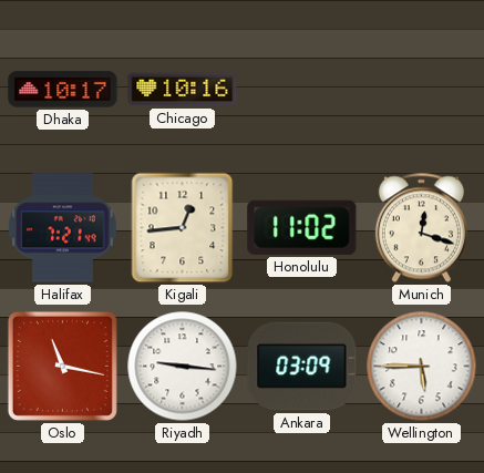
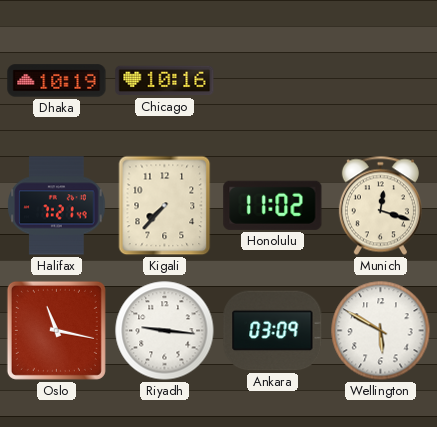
Dhaka: 10:17 -> 10:19
Kigali: 12:44 -> 7:37
Wellington: 5:45 -> 5:50
